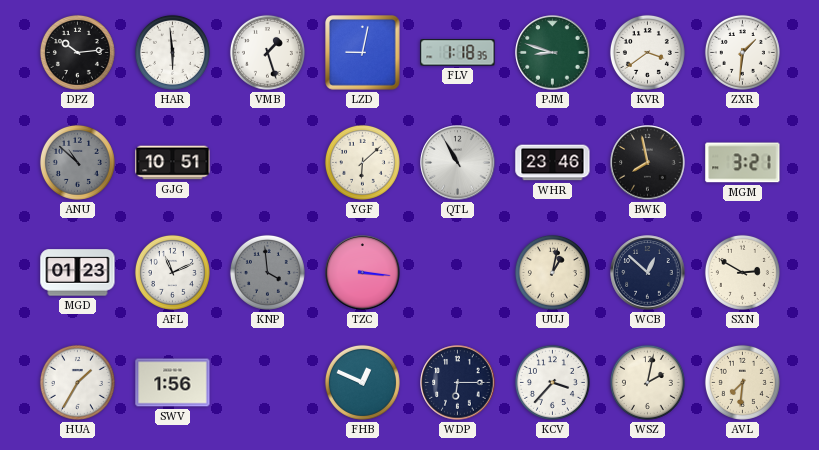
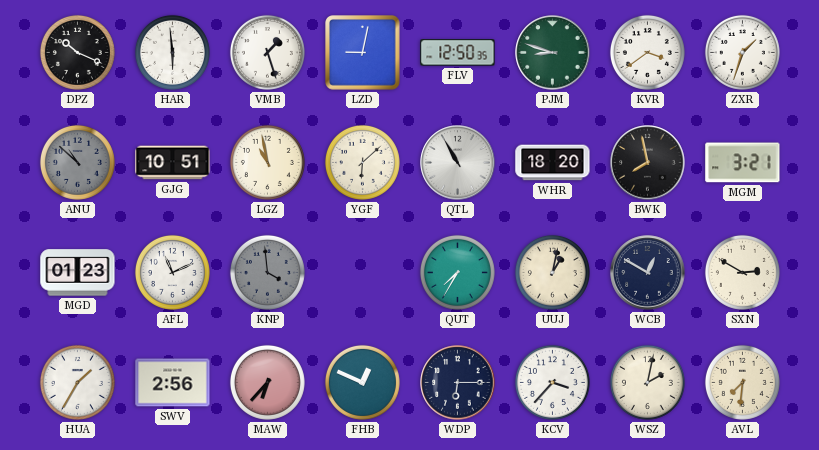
DPZ: 10:14 -> 10:19
FLV: 1:18 -> 12:50
ZXR: 1:31 -> 1:33
LGZ: none -> 10:58
WHR: 23:46 -> 18:20
TZC: 3:16 -> none
QUT: none -> 7:35
WCB: 12:52 -> 12:50
SWV: 1:56 -> 2:56
MAW: none -> 6:37
